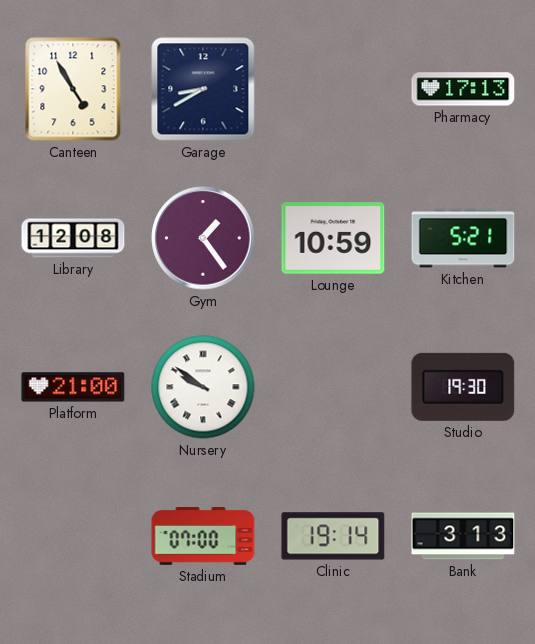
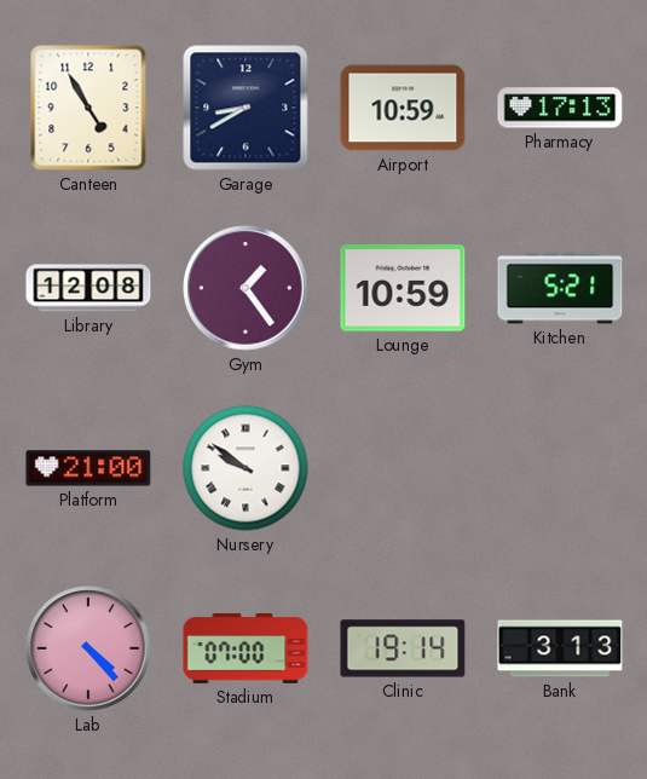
Airport: none -> 10:59
Studio: 19:30 -> none
Lab: none -> 4:23
